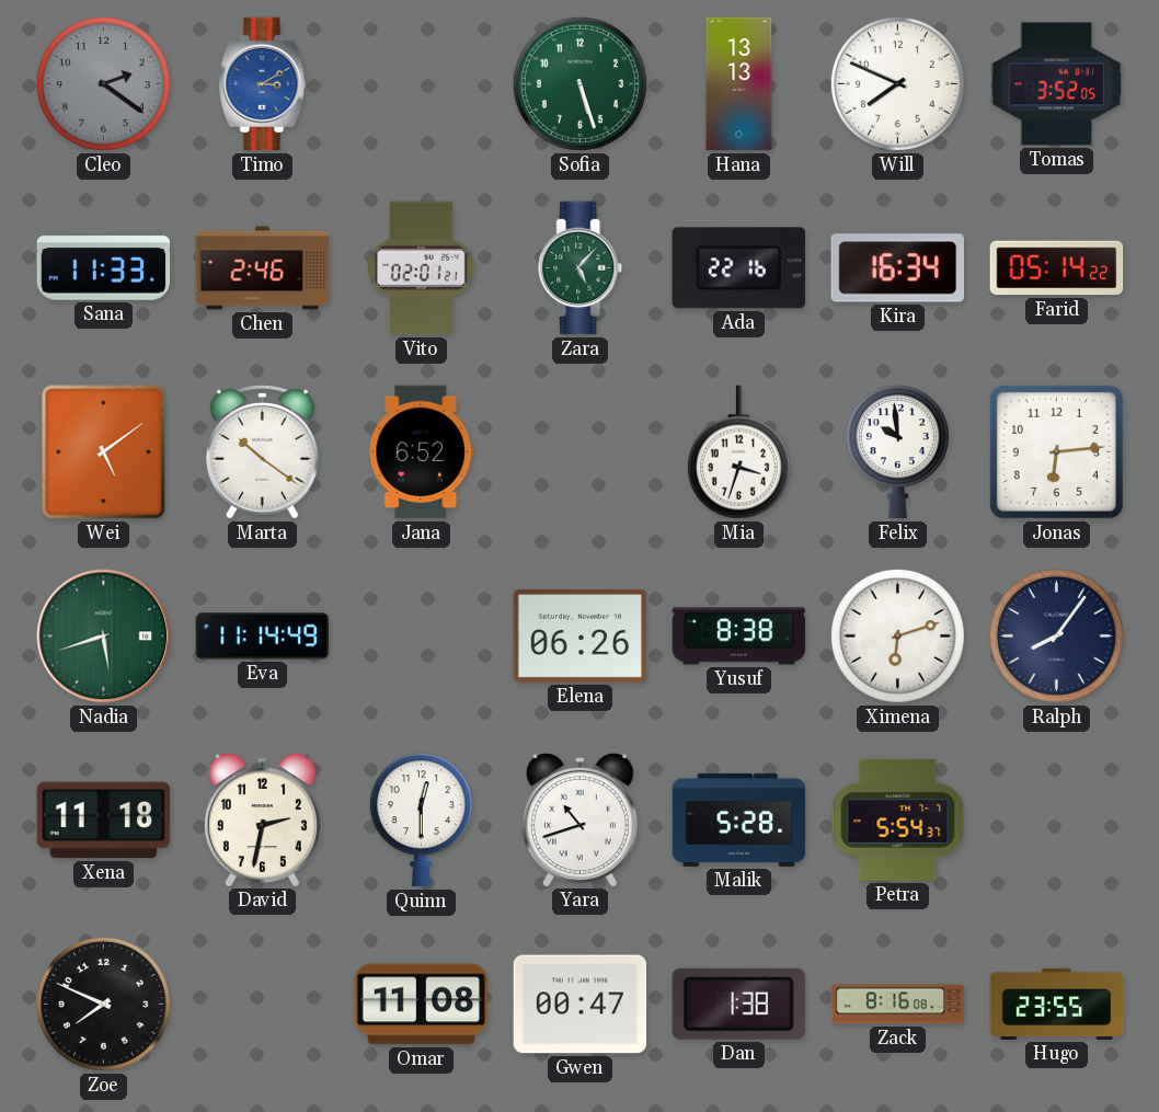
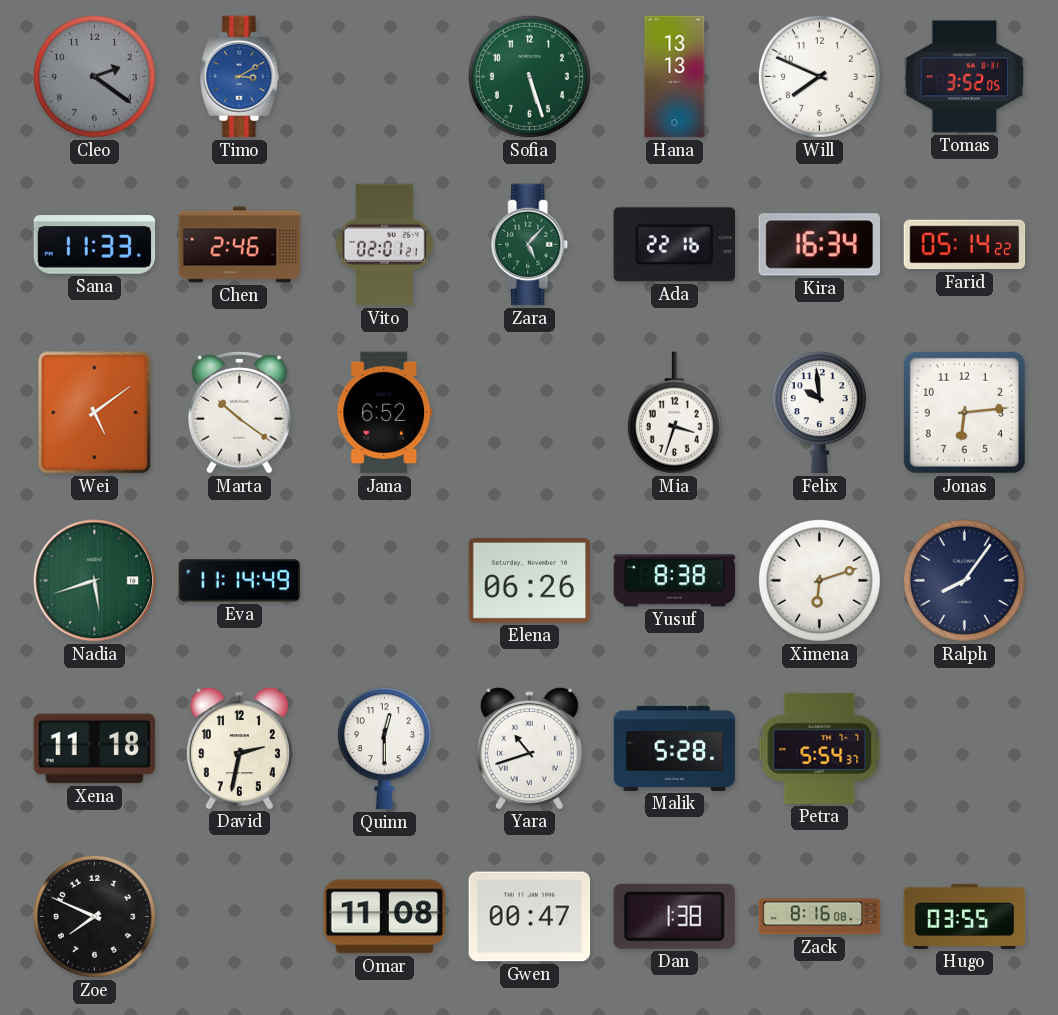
Hugo: 23:55 -> 03:55
